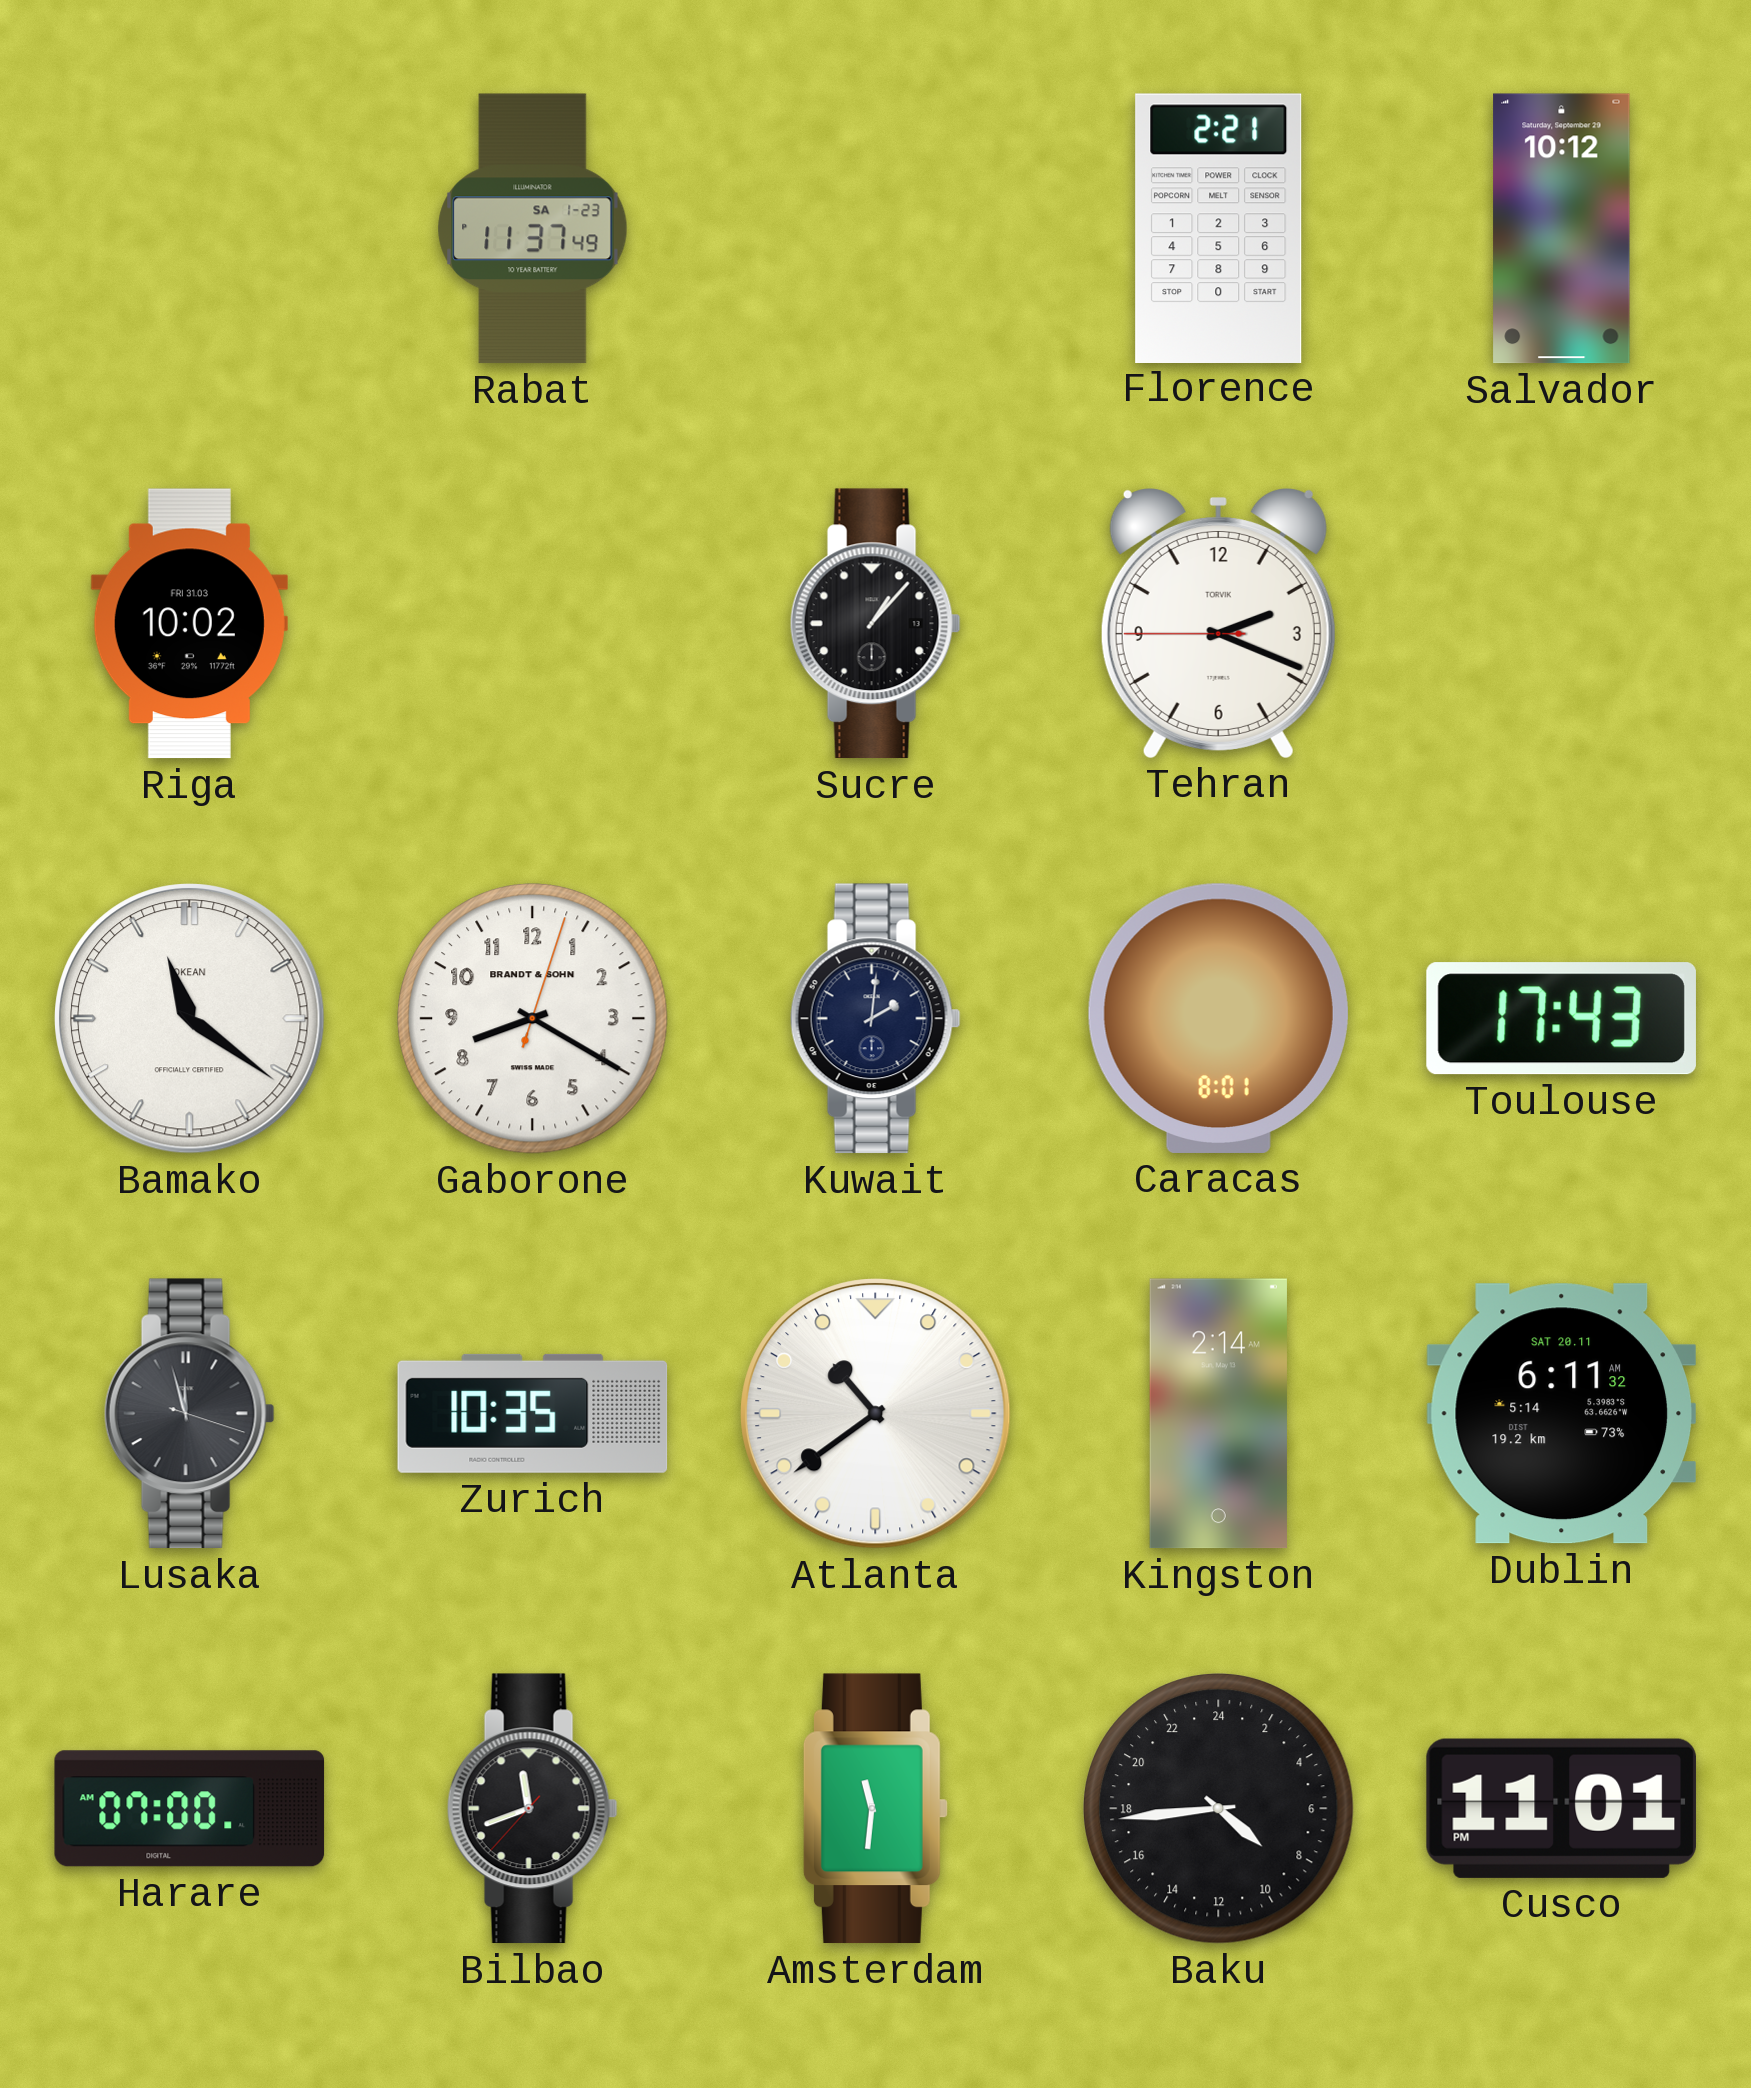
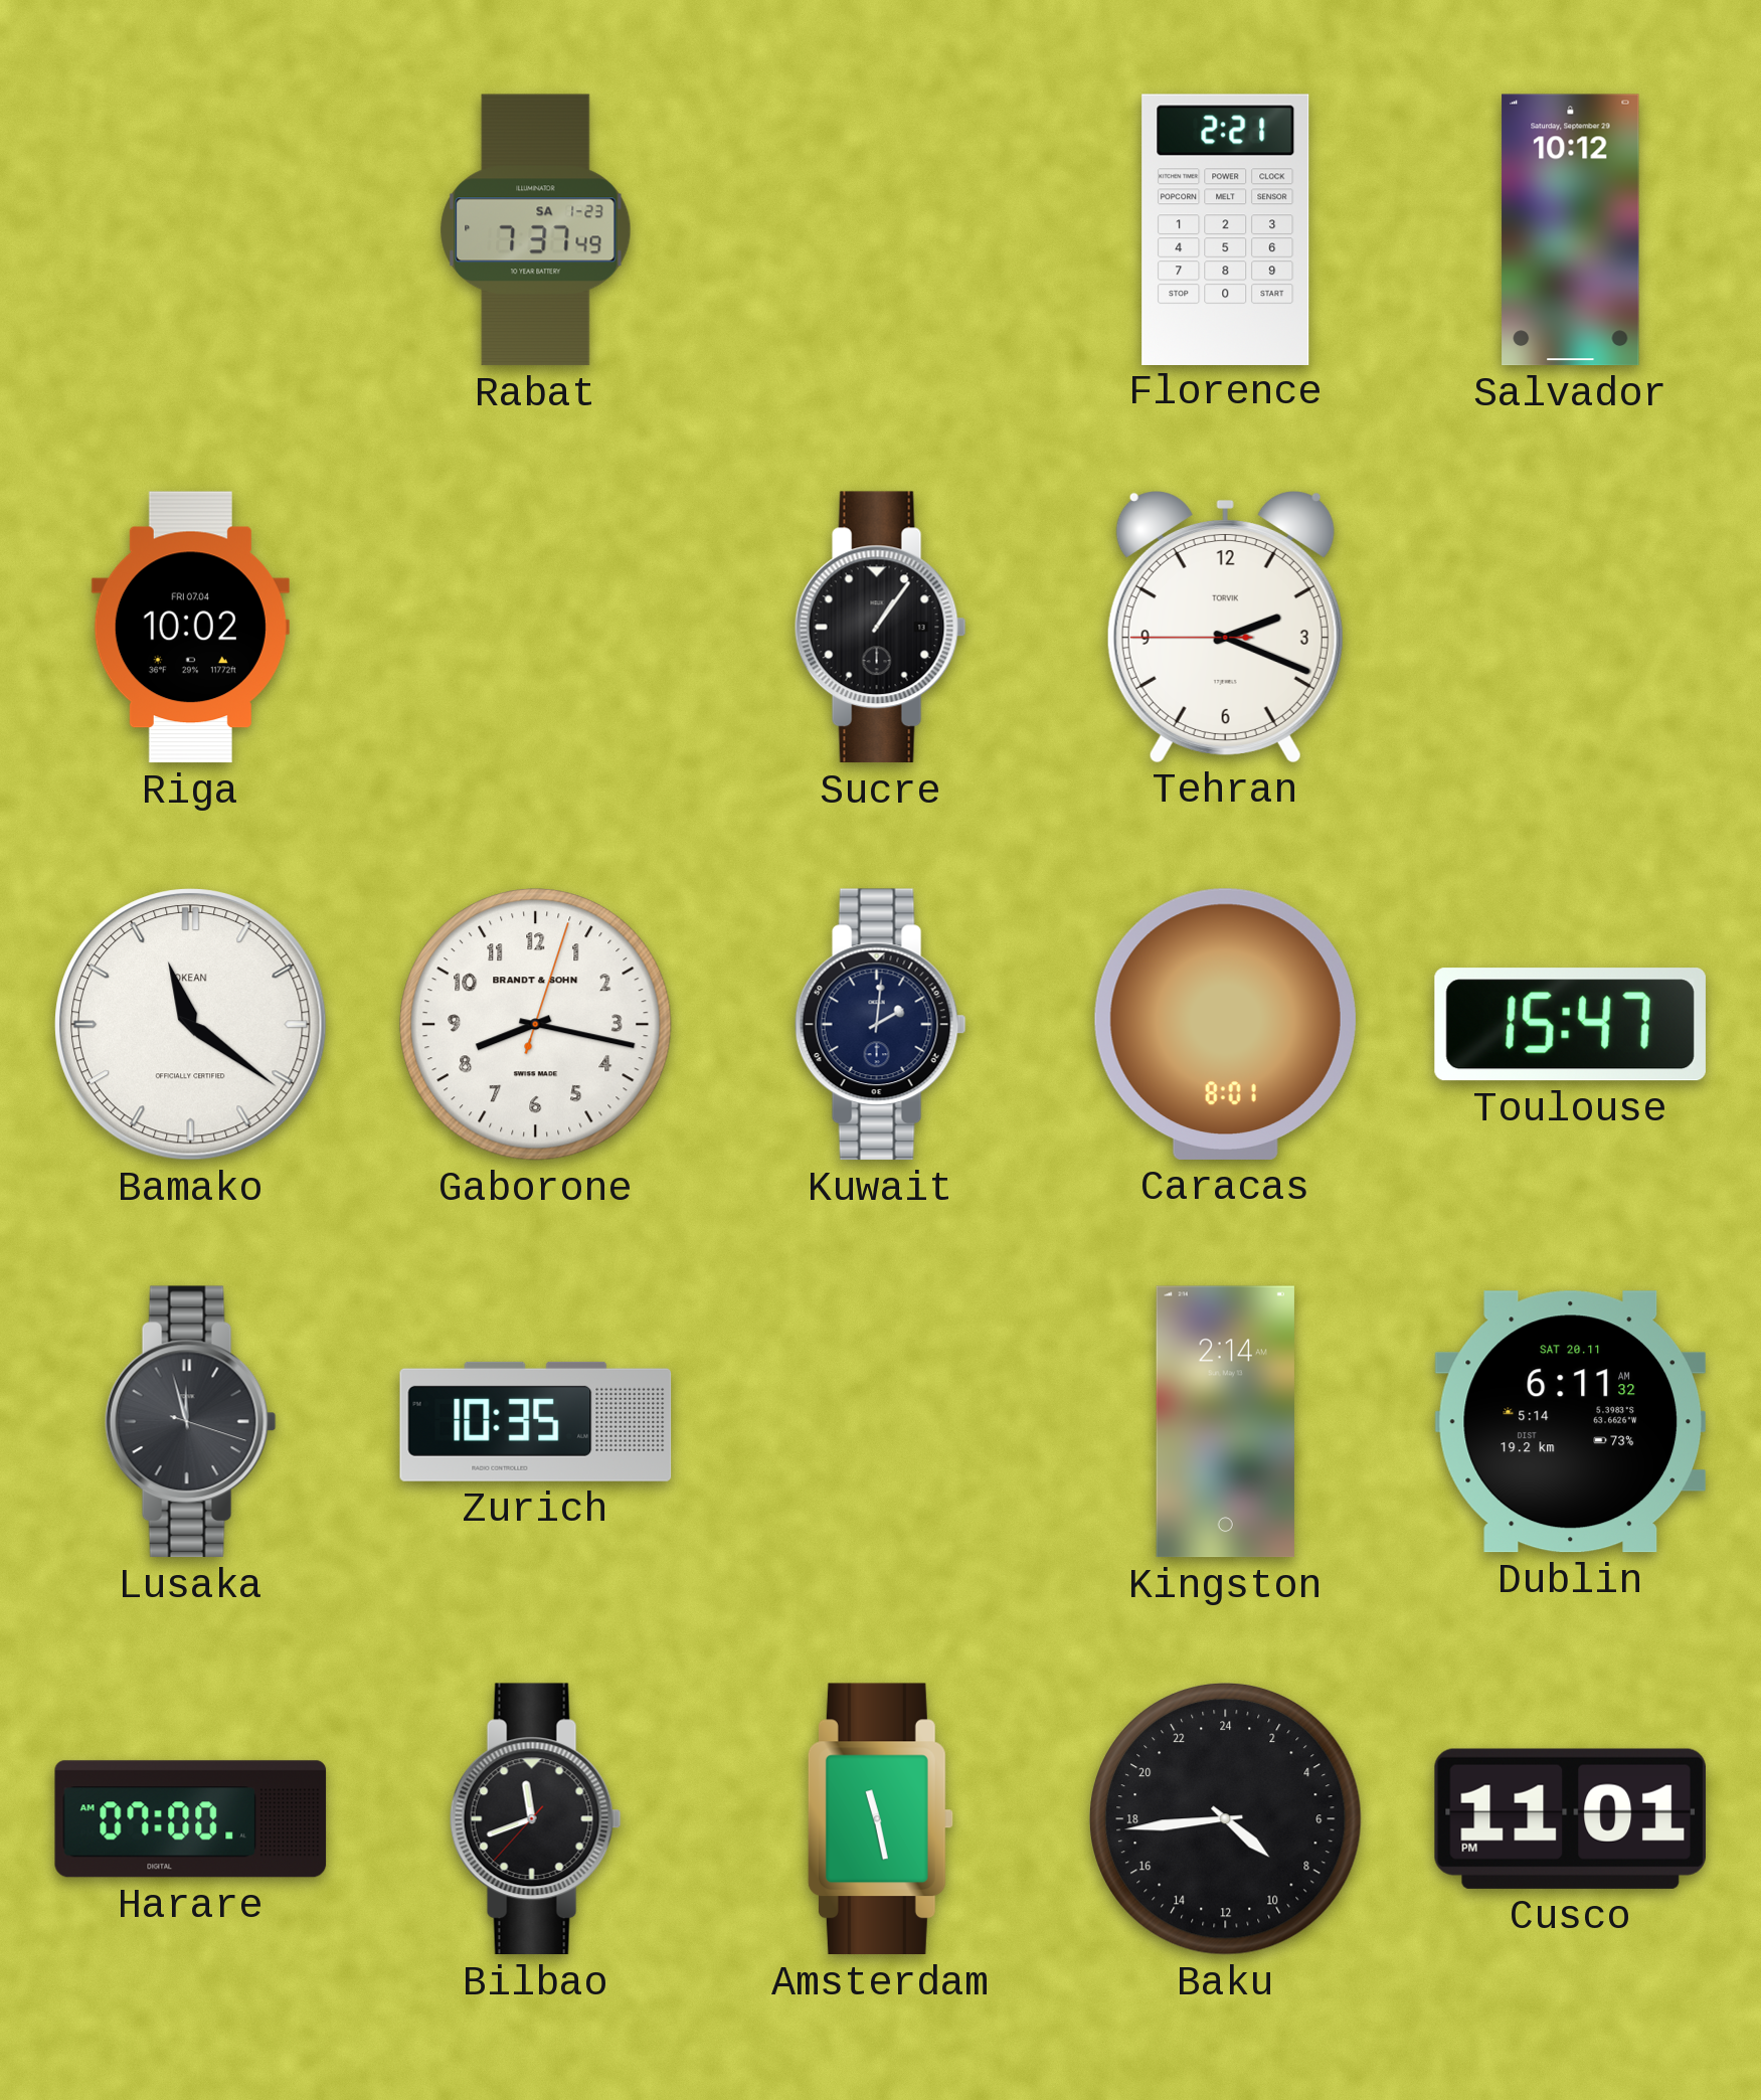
Rabat: 11:37 -> 7:37
Riga date: FRI 31.03 -> FRI 07.04
Sucre: 1:07 -> 1:06
Gaborone: 8:20 -> 8:17
Toulouse: 17:43 -> 15:47
Atlanta: 10:39 -> none
Amsterdam: 11:31 -> 11:28
